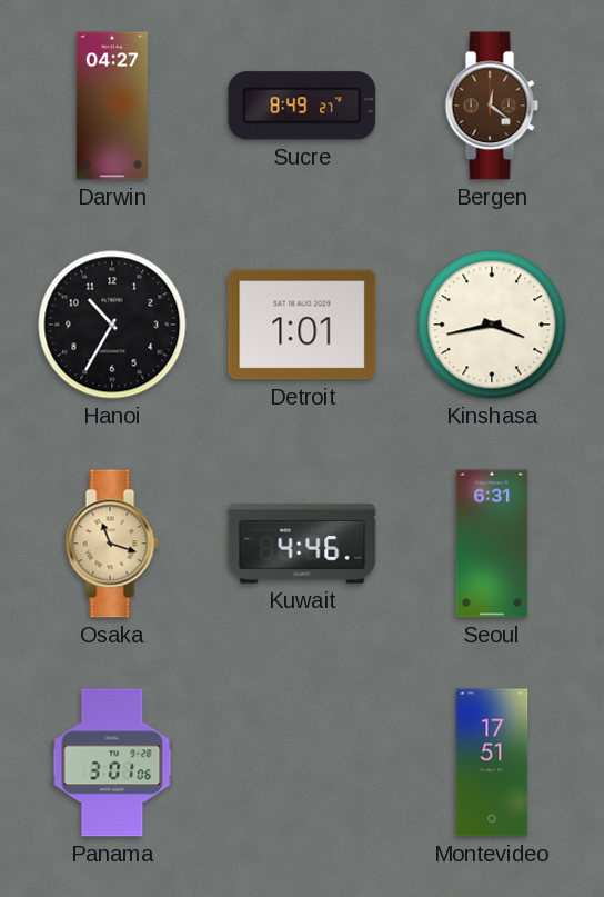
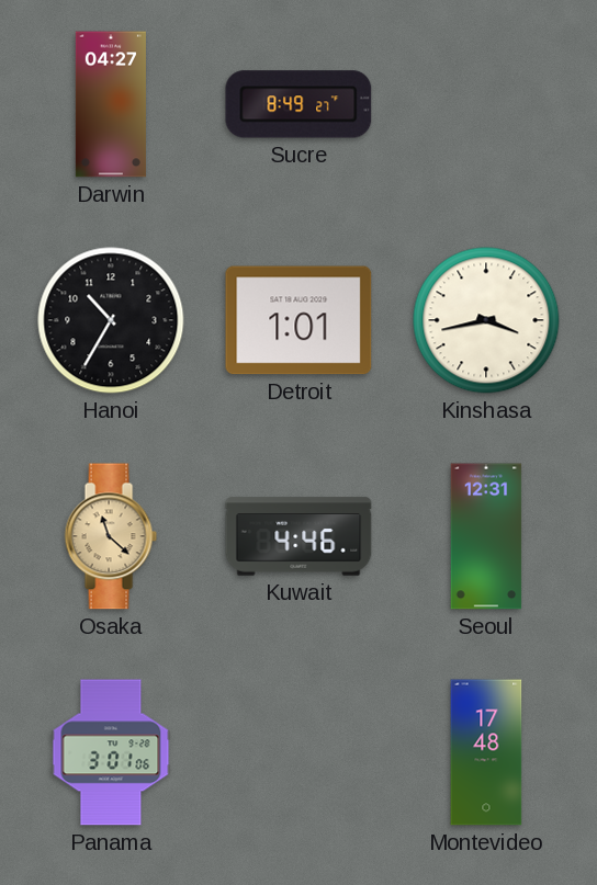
Bergen: 12:21 -> none
Osaka: 11:18 -> 11:22
Seoul: 6:31 -> 12:31
Montevideo: 17:51 -> 17:48
